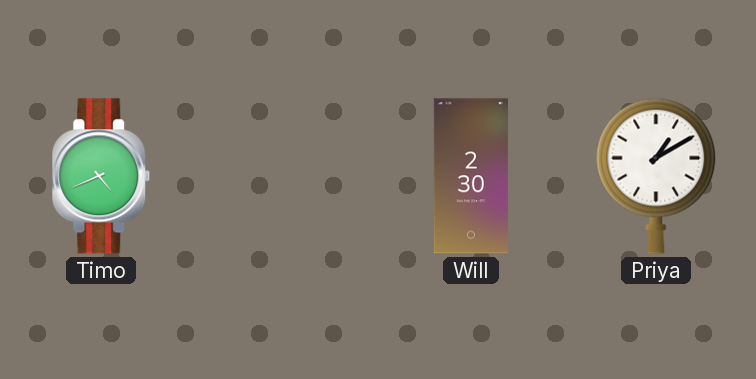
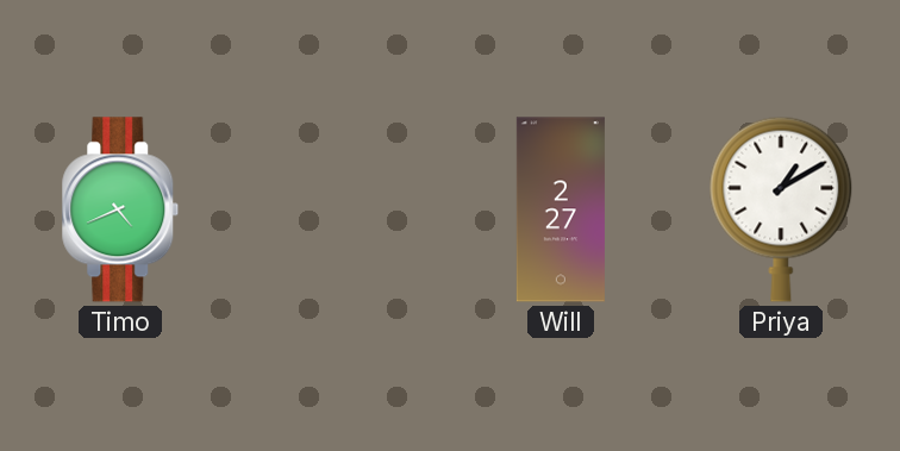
Will: 2:30 -> 2:27
